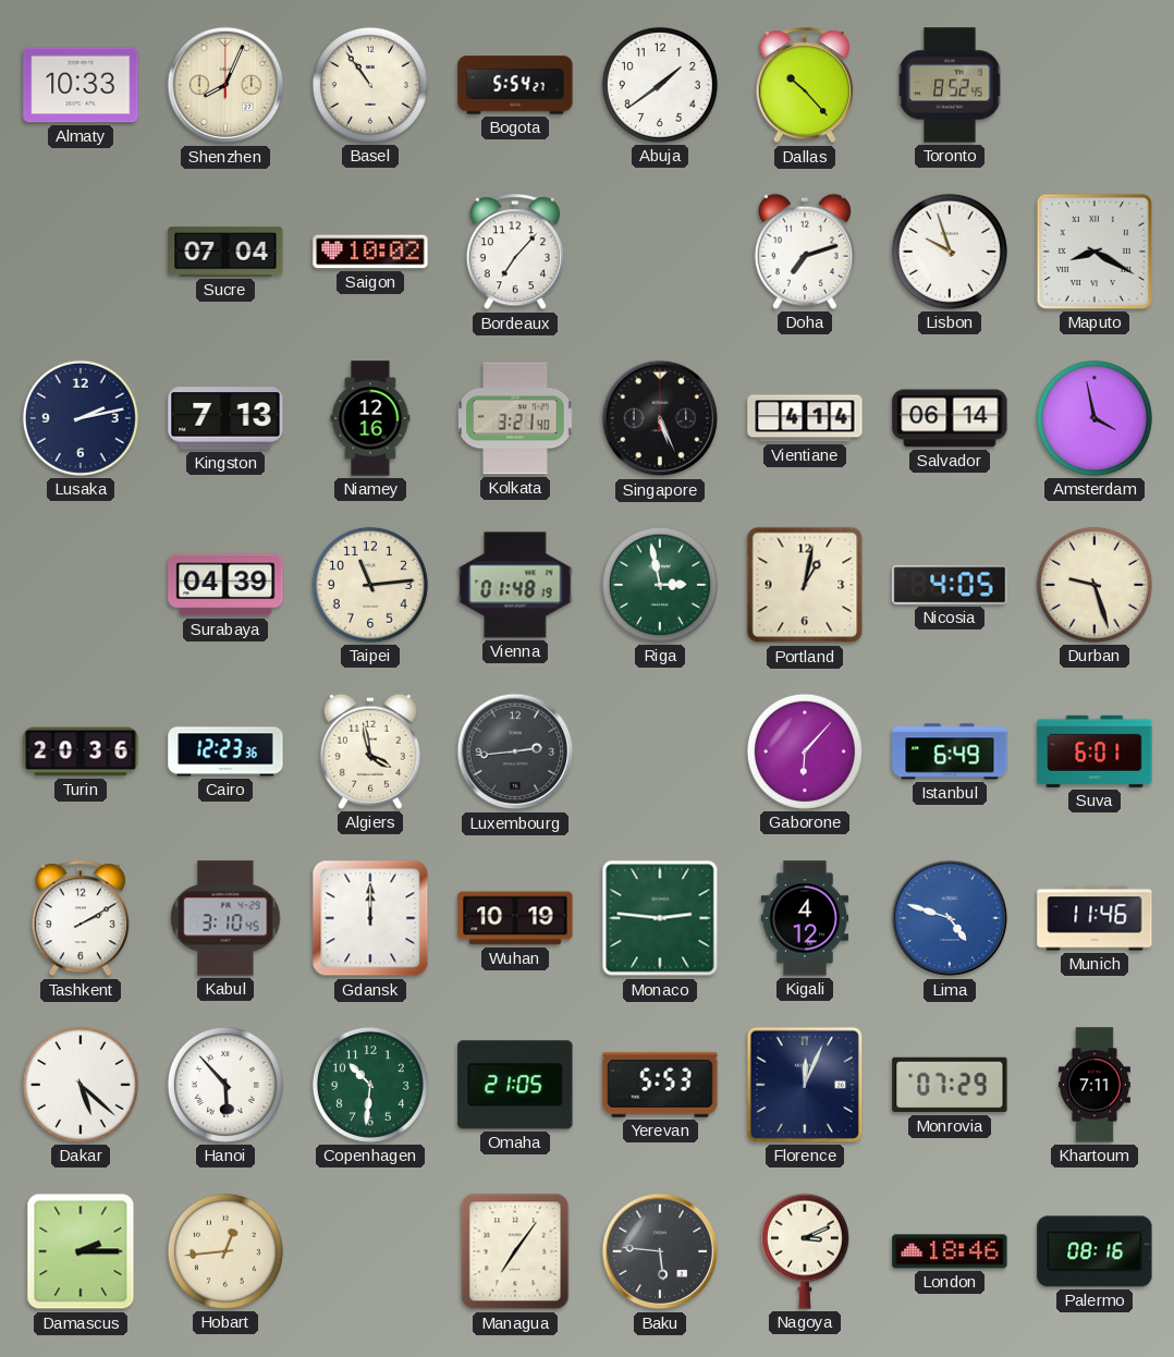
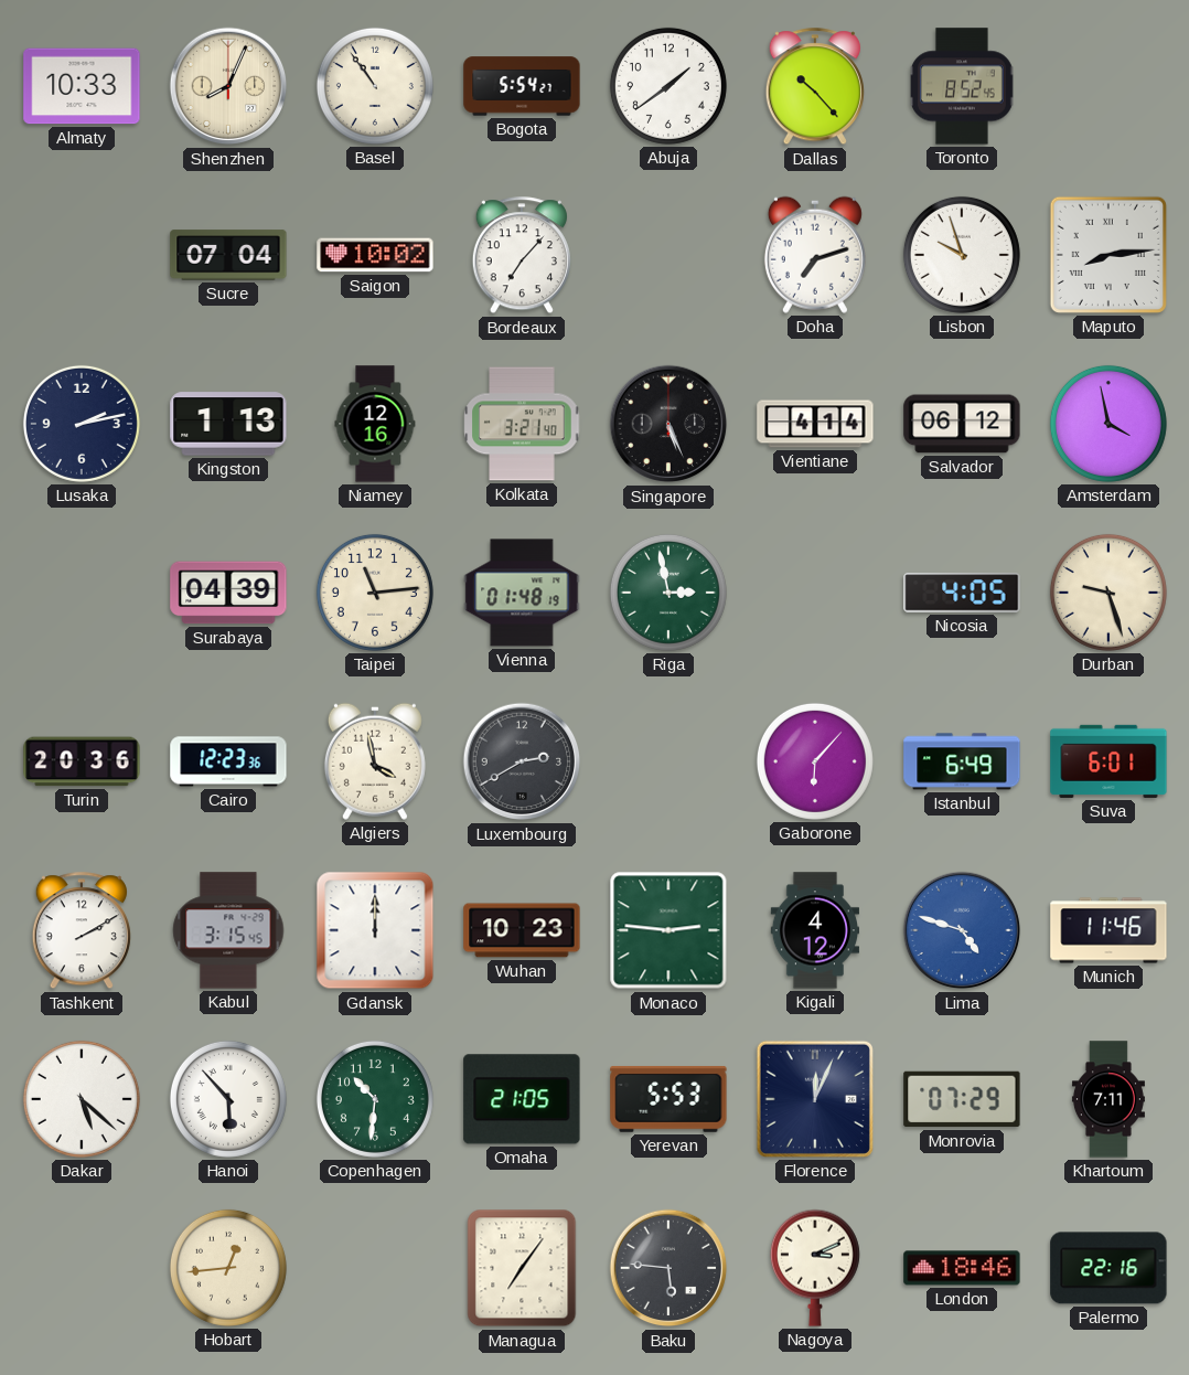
Maputo: 8:20 -> 8:14
Kingston: 7:13 -> 1:13
Salvador: 06:14 -> 06:12
Portland: 1:02 -> none
Luxembourg: 2:44 -> 2:40
Kabul: 3:10 -> 3:15
Wuhan: 10:19 -> 10:23
Damascus: 2:15 -> none
Palermo: 08:16 -> 22:16
